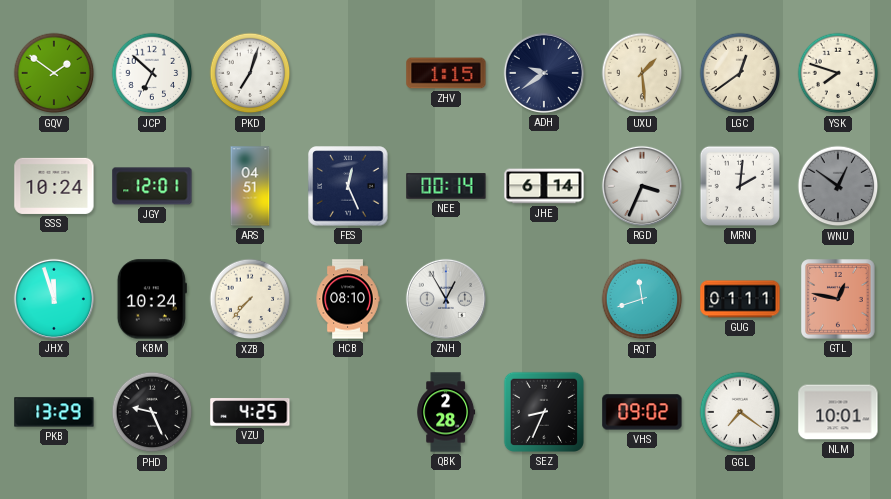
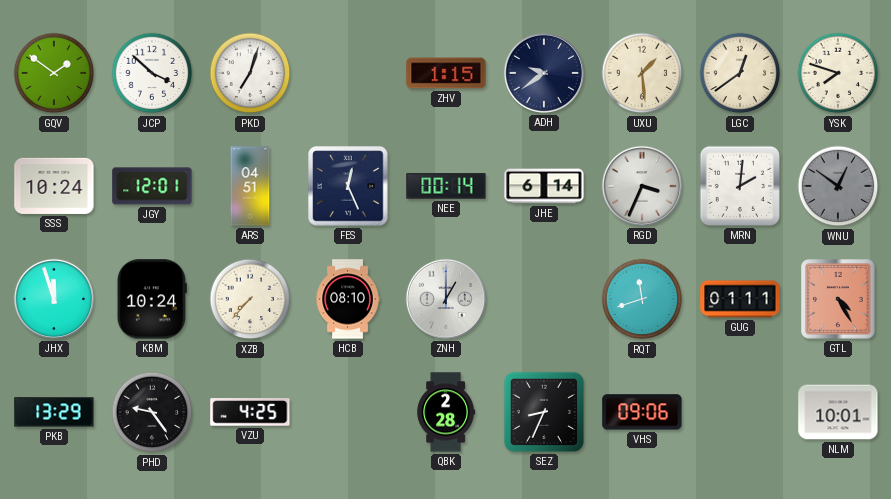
JCP: 6:52 -> 3:52
ZNH: 12:55 -> 1:00
GTL: 12:47 -> 4:25
PHD: 9:26 -> 9:24
VHS: 09:02 -> 09:06
GGL: 7:21 -> none
